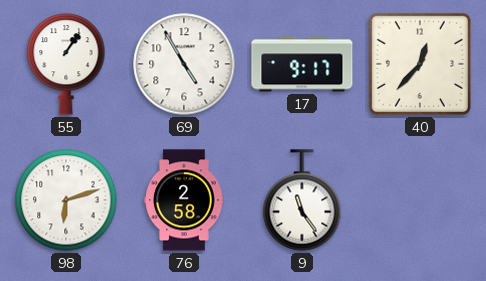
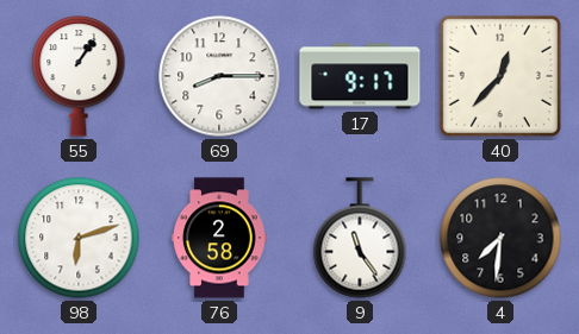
69: 4:55 -> 8:15
4: none -> 7:31
